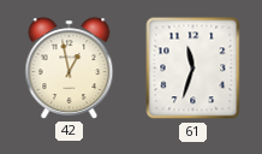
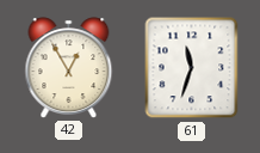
42: 12:58 -> 12:55
